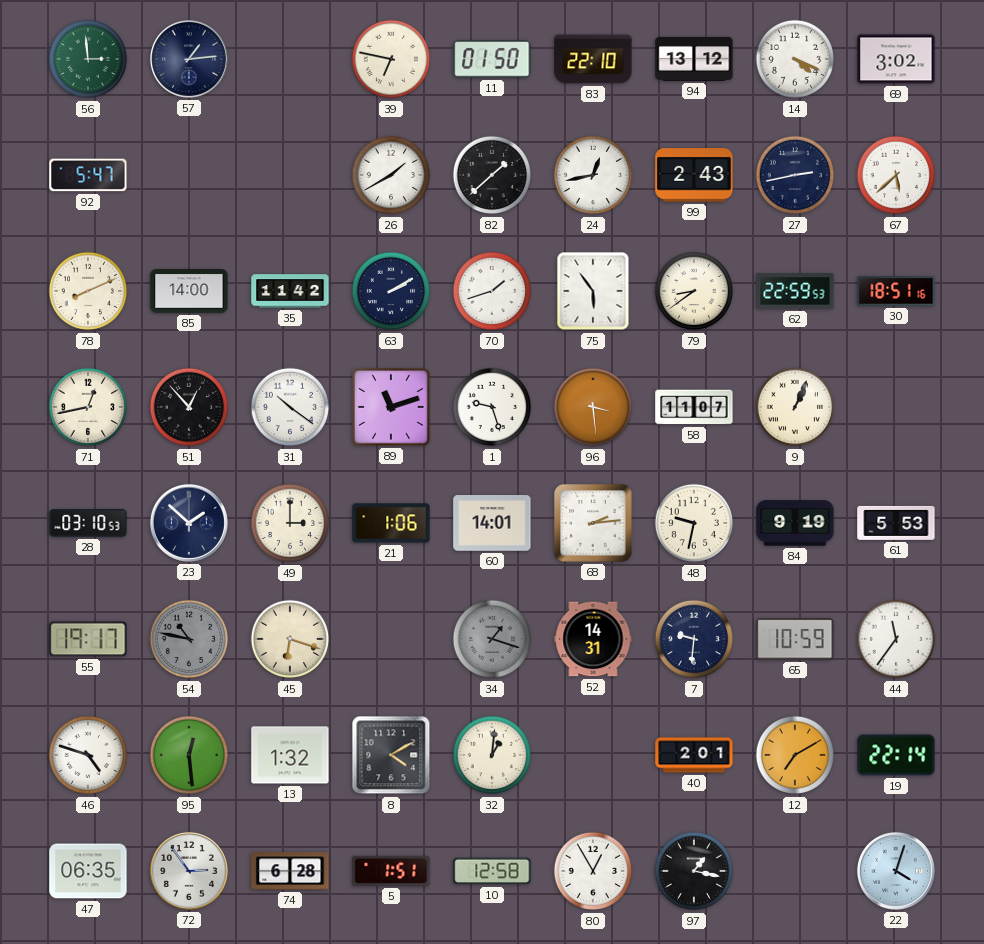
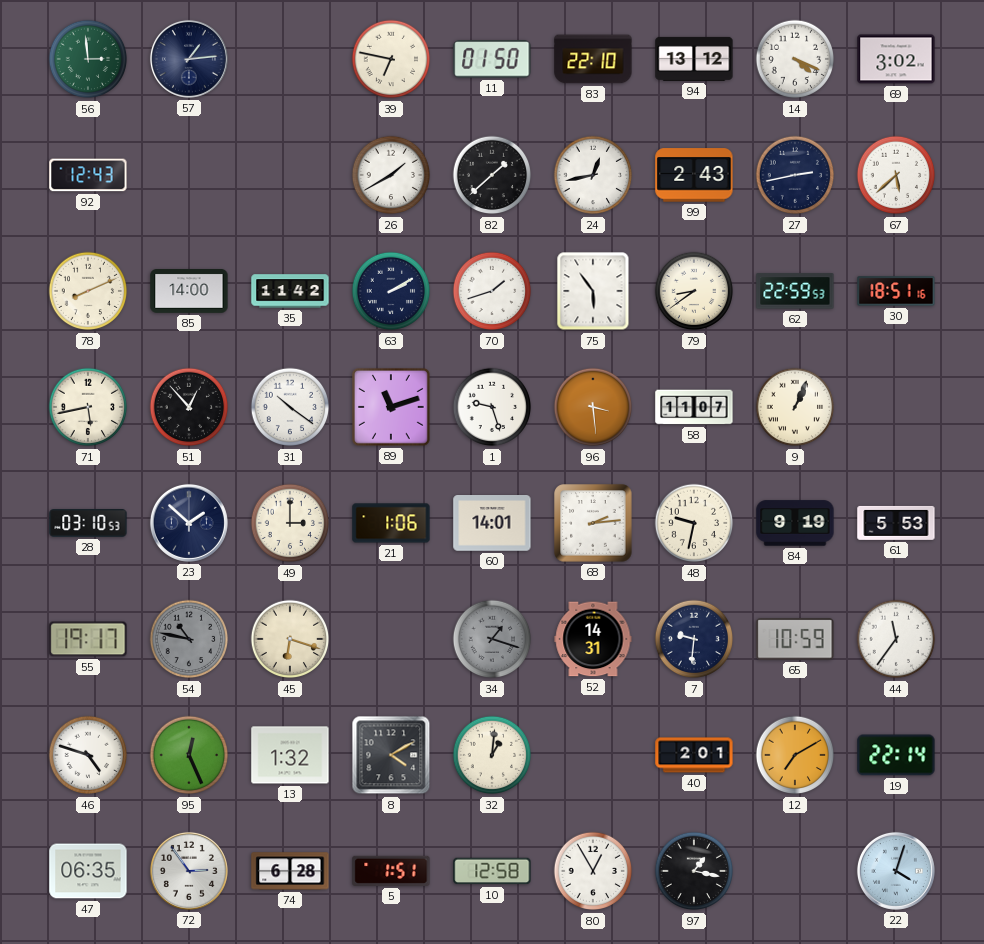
92: 5:47 -> 12:43
71: 12:43 -> 5:43
95: 12:29 -> 12:26
